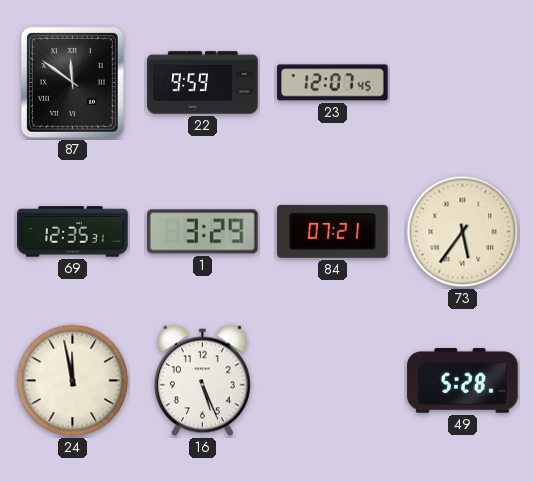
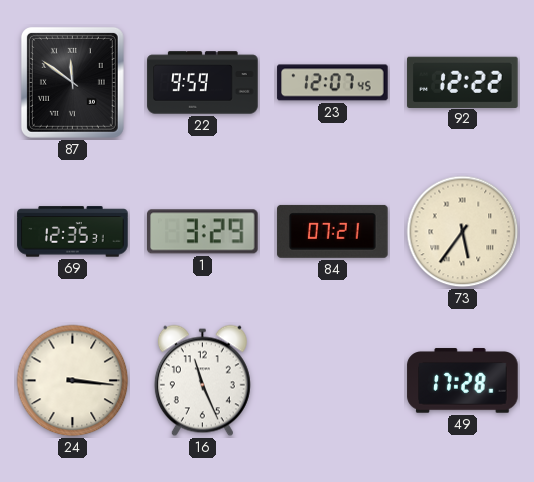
92: none -> 12:22
24: 11:58 -> 3:16
16: 5:26 -> 11:26
49: 5:28 -> 17:28
